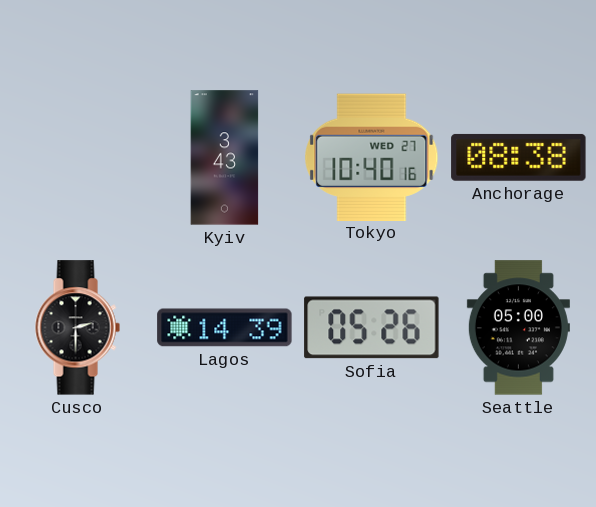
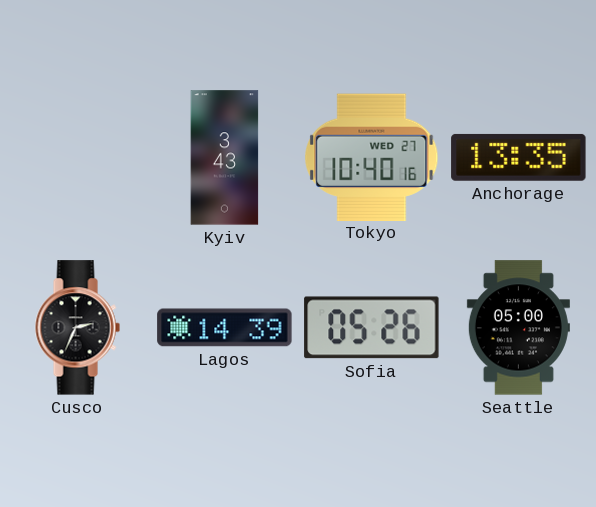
Anchorage: 08:38 -> 13:35
Cusco: 2:30 -> 2:34
